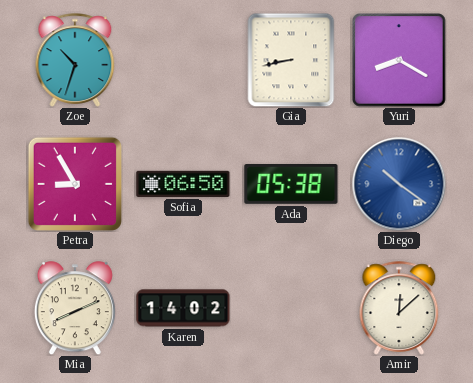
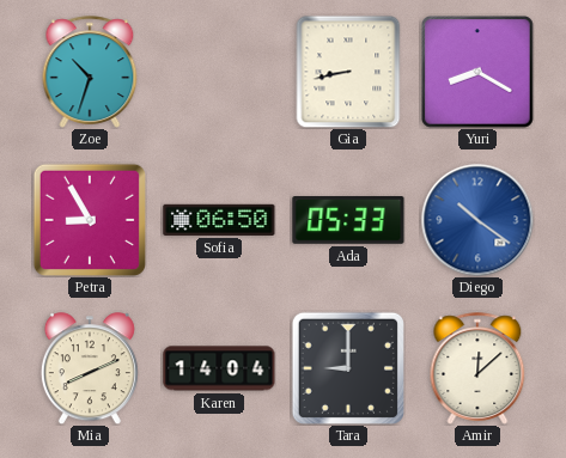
Ada: 05:38 -> 05:33
Karen: 14:02 -> 14:04
Tara: none -> 9:00
